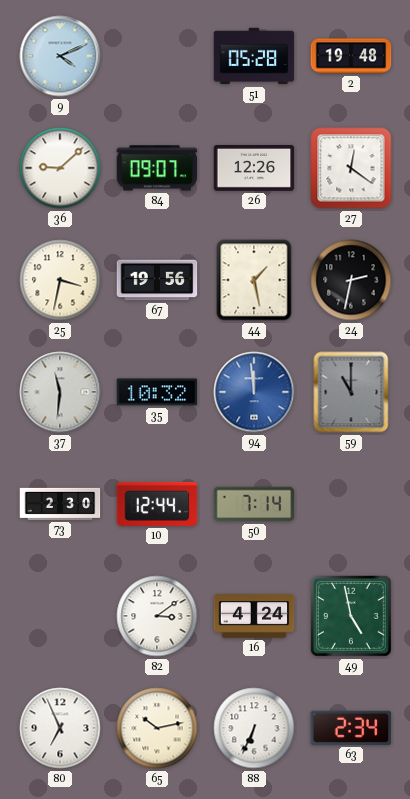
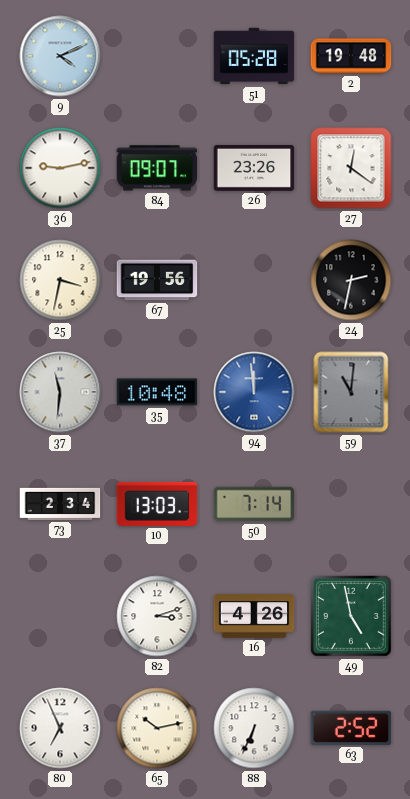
36: 9:08 -> 9:13
26: 12:26 -> 23:26
44: 1:28 -> none
35: 10:32 -> 10:48
59: 11:00 -> 11:01
73: 2:30 -> 2:34
10: 12:44 -> 13:03
82: 3:09 -> 3:12
16: 4:24 -> 4:26
63: 2:34 -> 2:52
